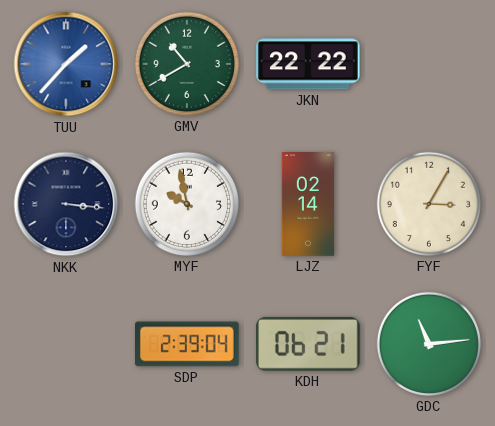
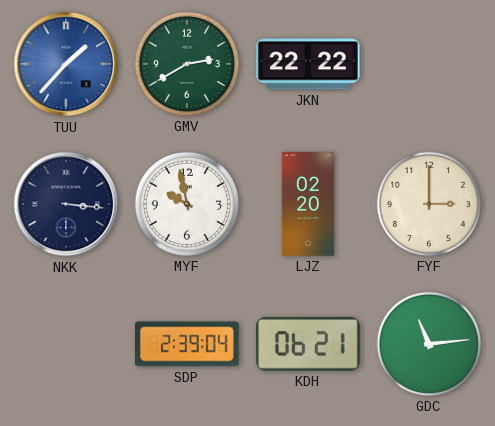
GMV: 10:40 -> 2:40
LJZ: 02:14 -> 02:20
FYF: 3:05 -> 3:00
